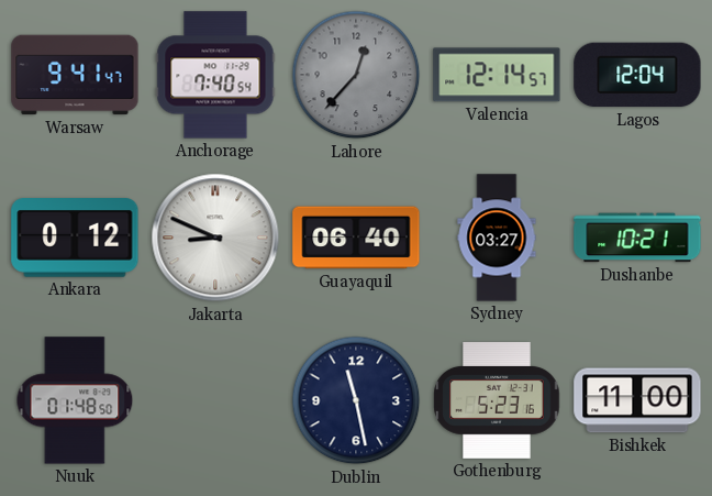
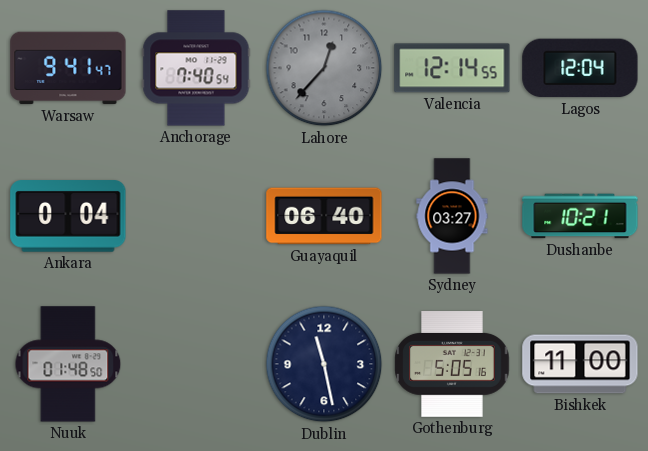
Valencia: 12:14:57 -> 12:14:55
Ankara: 0:12 -> 0:04
Jakarta: 8:49 -> none
Gothenburg: 5:23 -> 5:05
